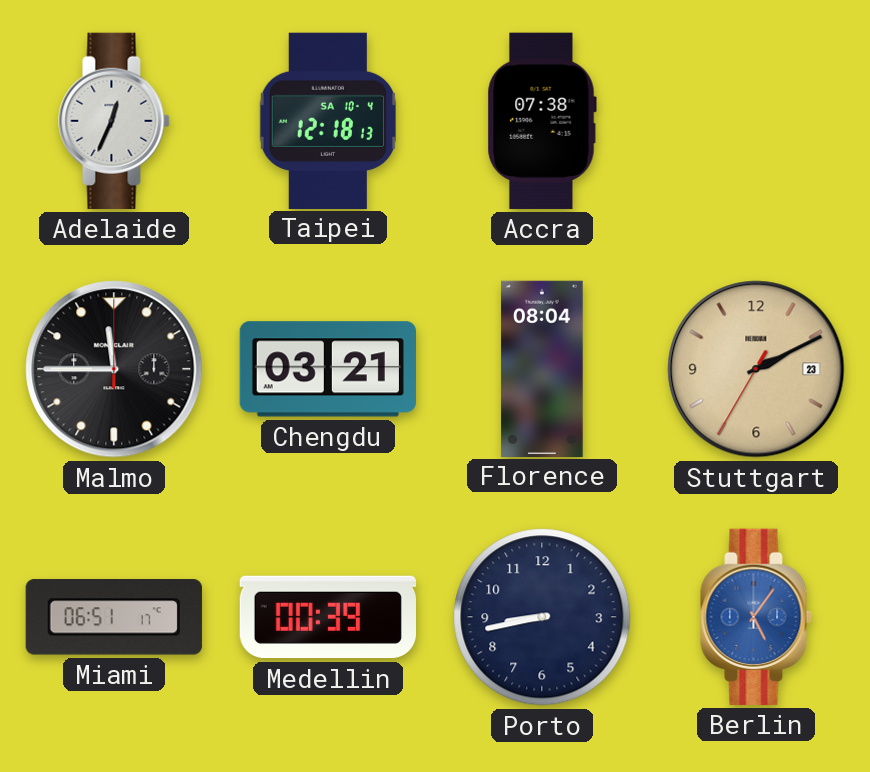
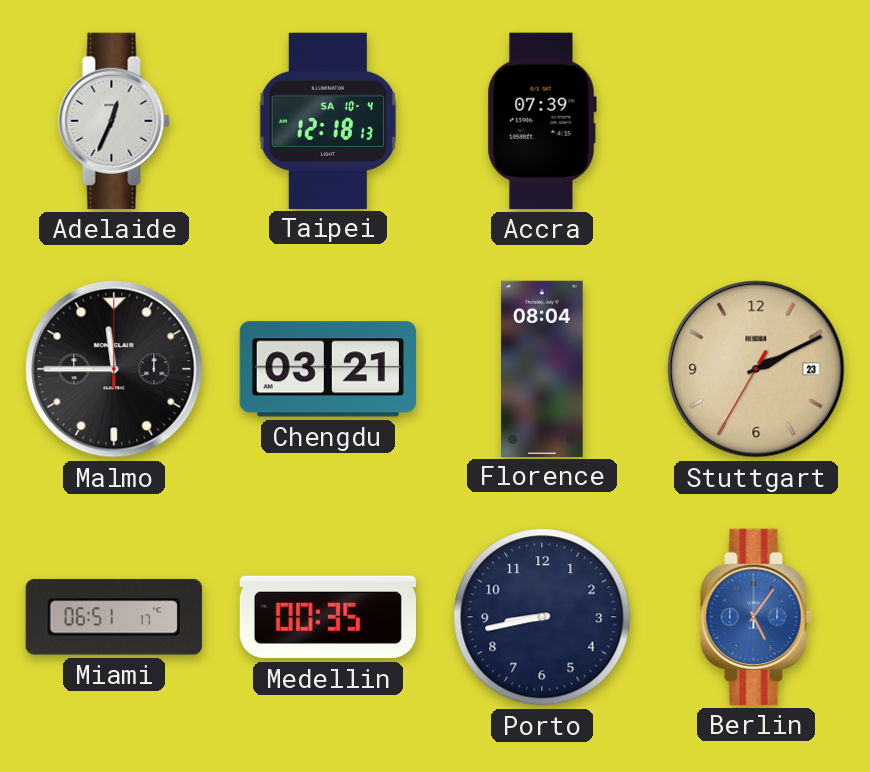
Accra: 07:38 -> 07:39
Medellin: 00:39 -> 00:35
